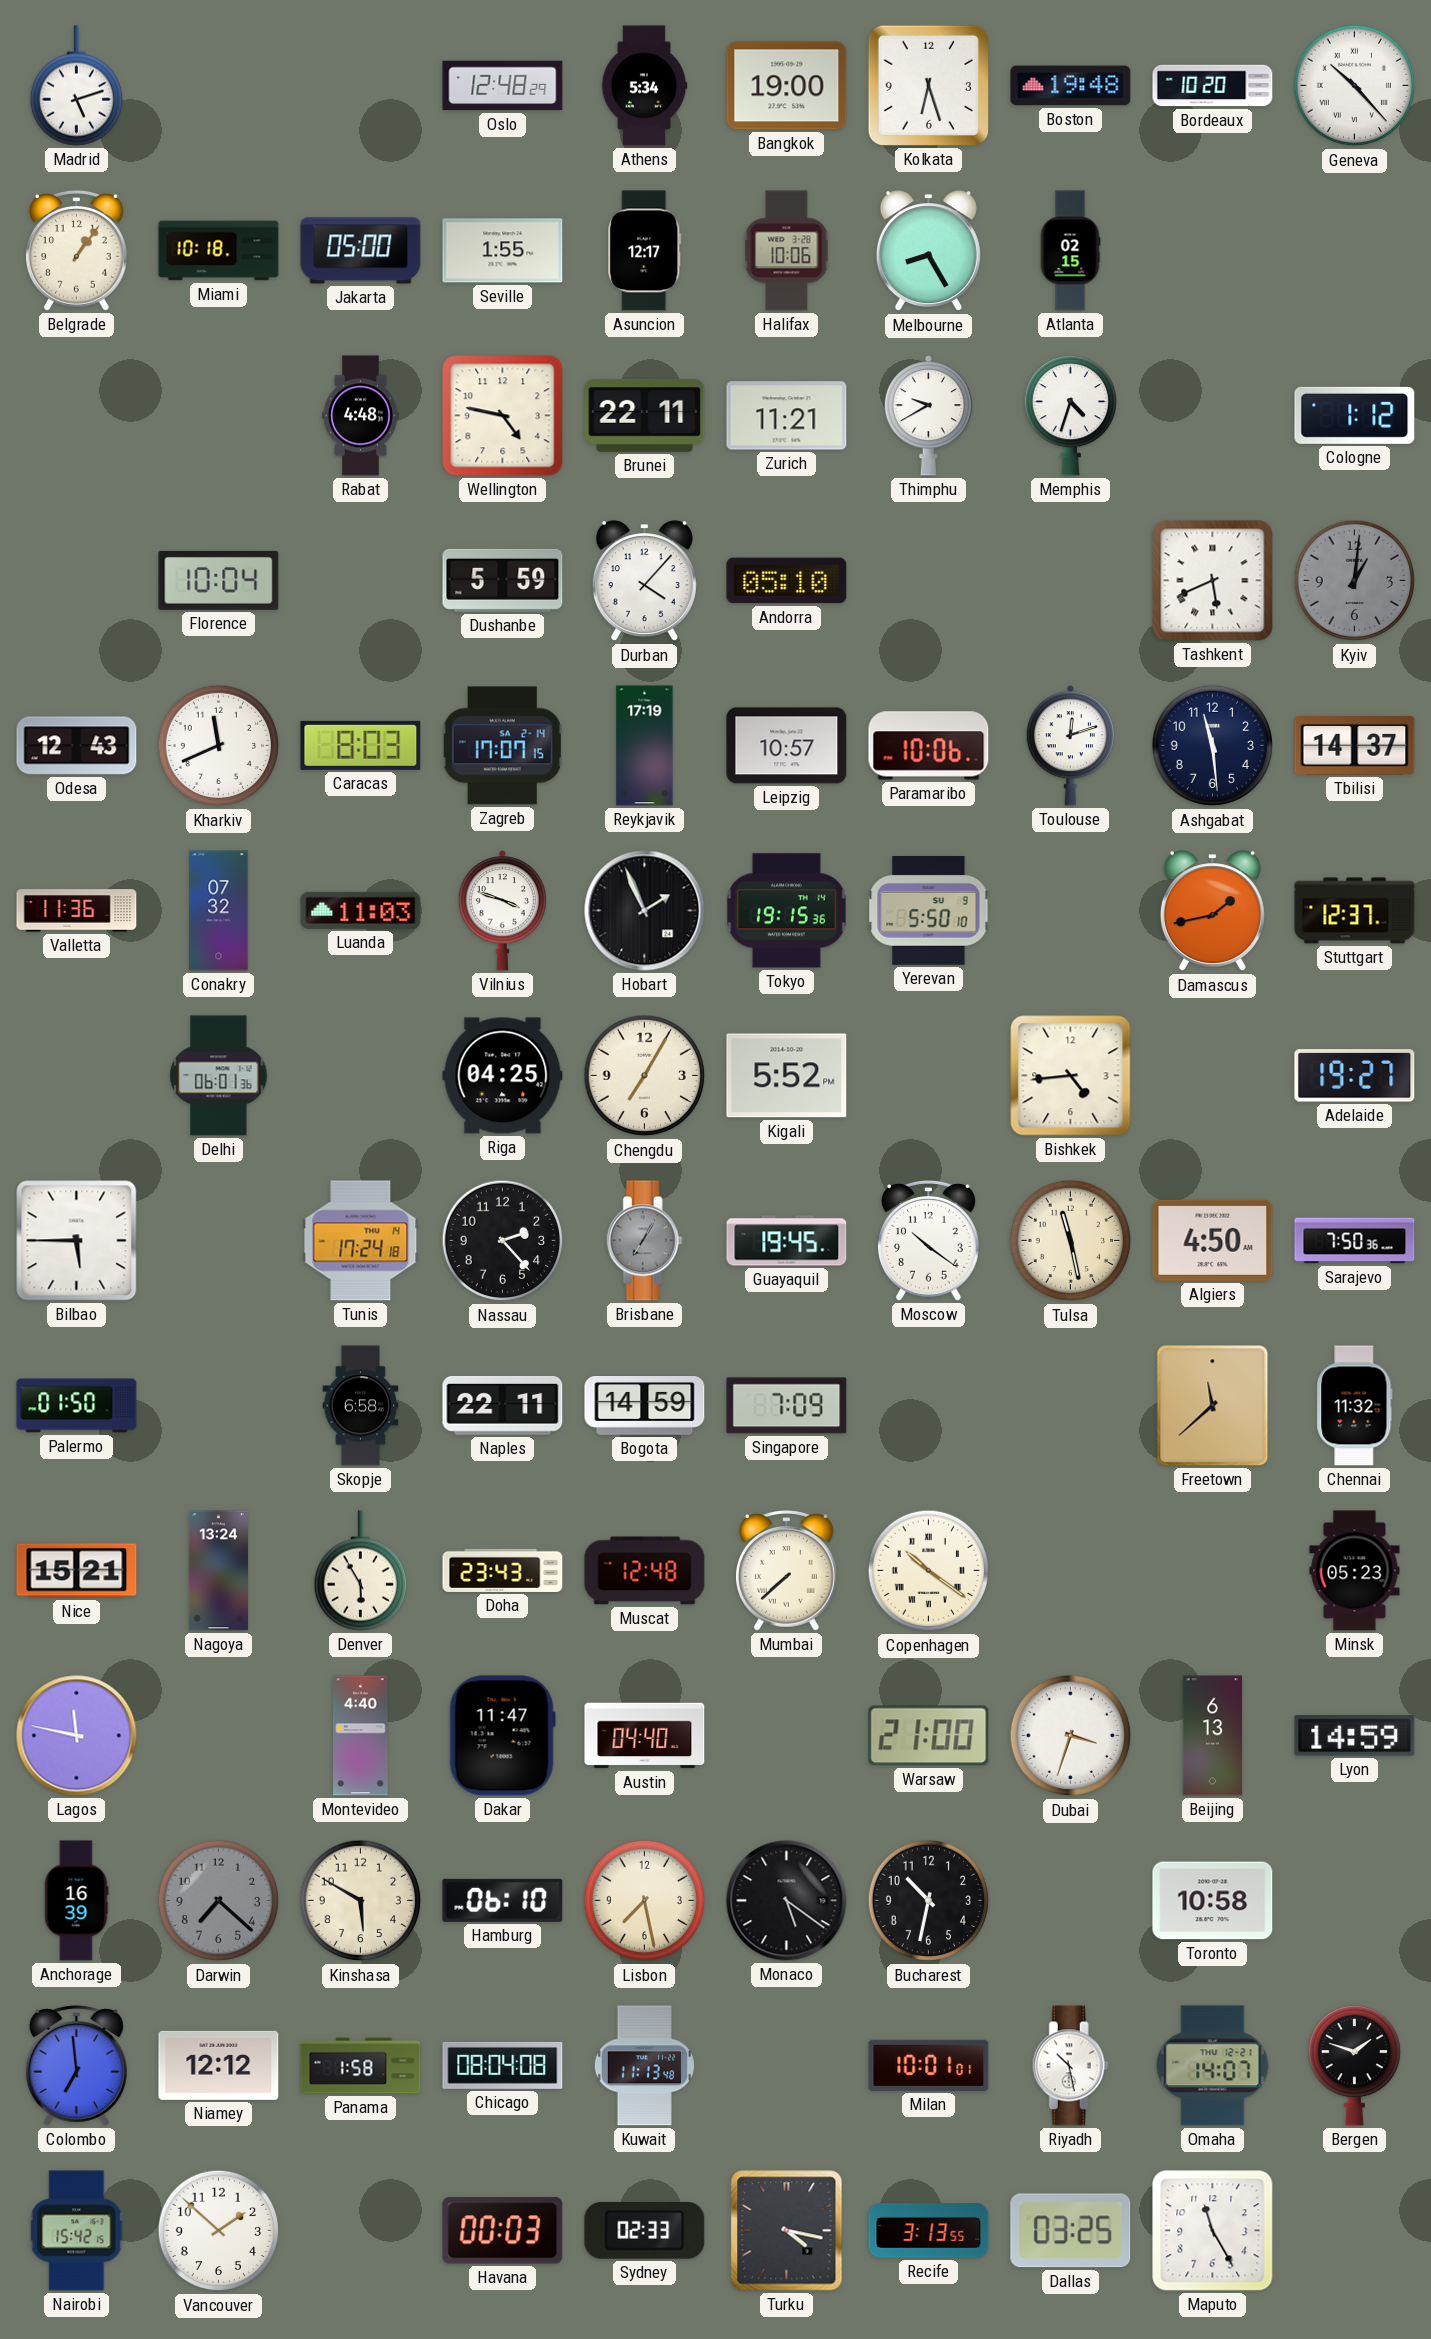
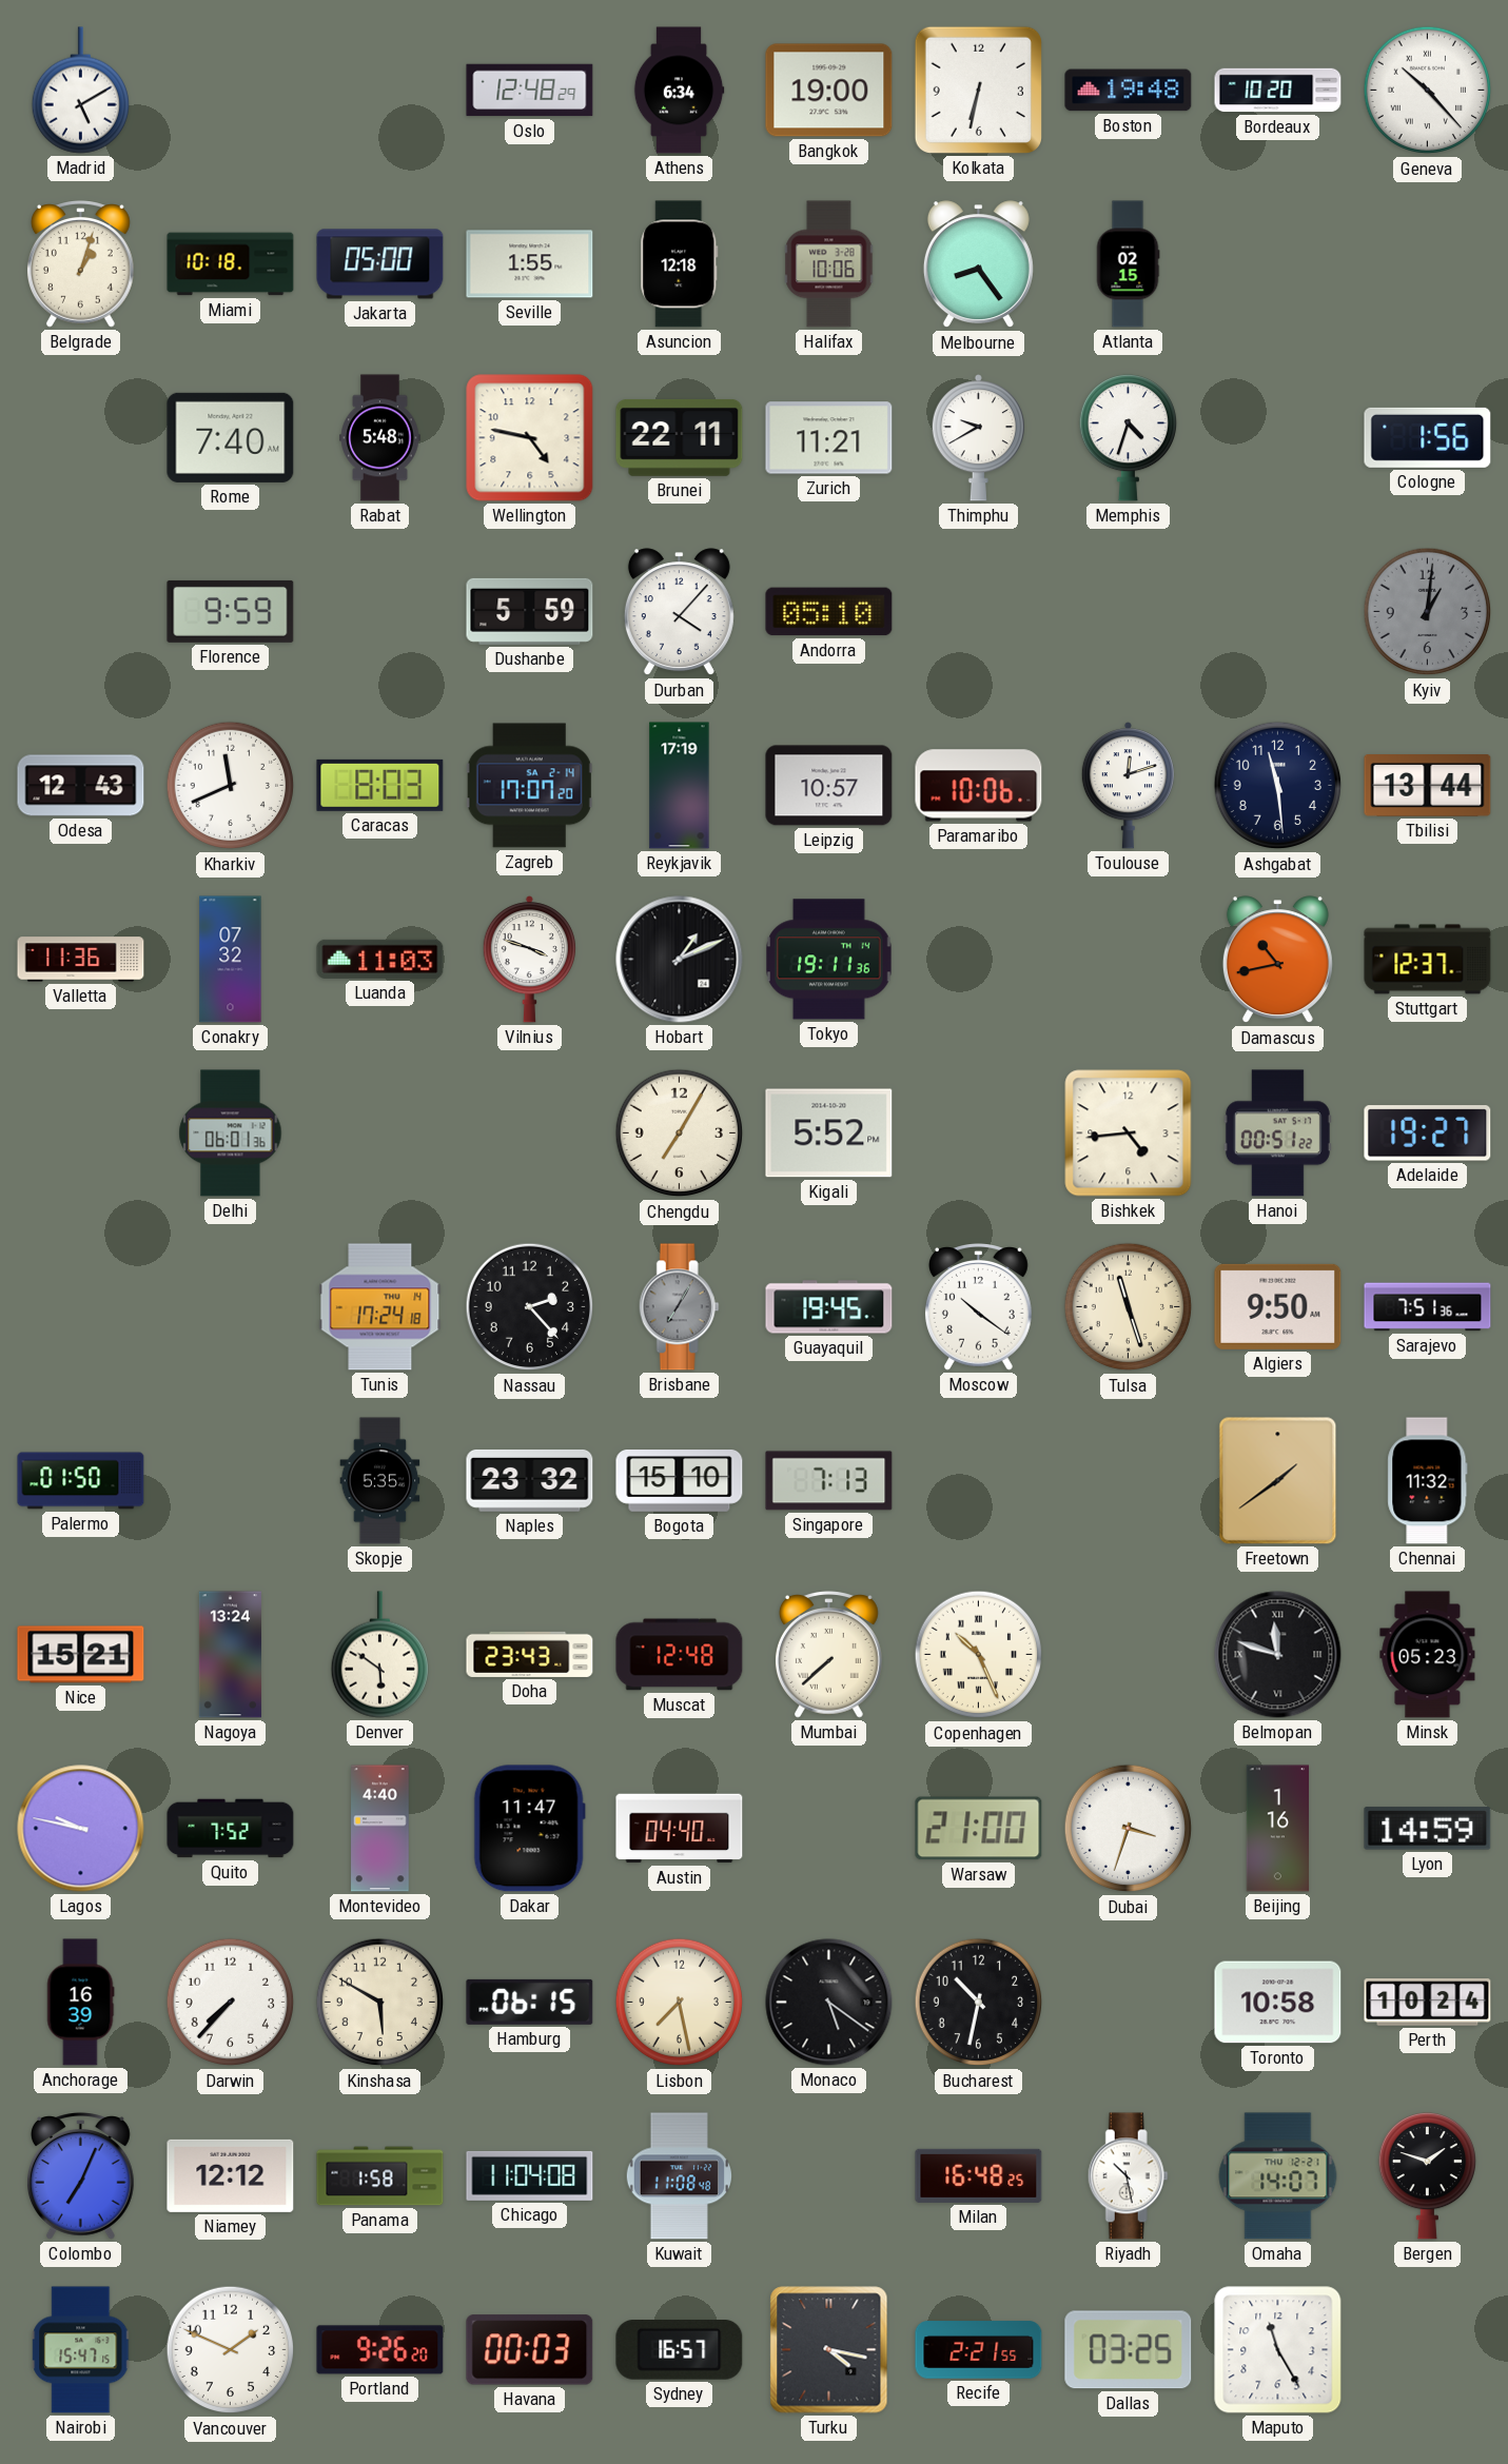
Madrid: 5:12 -> 5:10
Athens: 5:34 -> 6:34
Kolkata: 6:27 -> 6:32
Belgrade: 1:06 -> 1:03
Asuncion: 12:17 -> 12:18
Melbourne: 8:25 -> 8:24
Rome: none -> 7:40
Rabat: 4:48 -> 5:48
Cologne: 1:12 -> 1:56
Florence: 10:04 -> 9:59
Tashkent: 5:41 -> none
Zagreb: 17:07:15 -> 17:07:20
Tbilisi: 14:37 -> 13:44
Hobart: 1:56 -> 1:11
Tokyo: 19:15 -> 19:11
Yerevan: 5:50 -> none
Damascus: 1:43 -> 10:43
Riga: 04:25 -> none
Hanoi: none -> 00:51
Bilbao: 5:45 -> none
Tulsa: 11:28 -> 11:27
Algiers: 4:50 -> 9:50
Sarajevo: 7:50 -> 7:51
Skopje: 6:58 -> 5:35
Naples: 22:11 -> 23:32
Bogota: 14:59 -> 15:10
Singapore: 7:09 -> 7:13
Freetown: 11:38 -> 1:39
Denver: 5:55 -> 5:51
Copenhagen: 10:21 -> 10:26
Belmopan: none -> 11:48
Lagos: 11:47 -> 9:47
Quito: none -> 7:52
Beijing: 6:13 -> 1:16
Darwin: 7:22 -> 7:37
Darwin dial: grey -> white
Hamburg: 06:10 -> 06:15
Perth: none -> 10:24
Colombo: 6:59 -> 7:04
Chicago: 08:04 -> 11:04
Kuwait: 11:13 -> 11:08
Milan: 10:01 -> 16:48
Nairobi: 15:42 -> 15:47
Vancouver: 1:52 -> 1:49
Portland: none -> 9:26
Sydney: 02:33 -> 16:57
Recife: 3:13 -> 2:21
